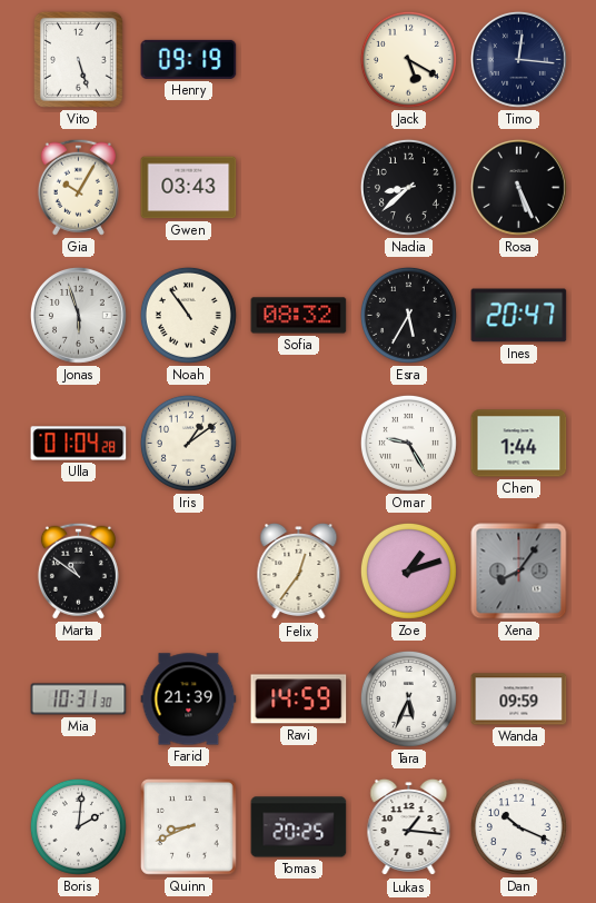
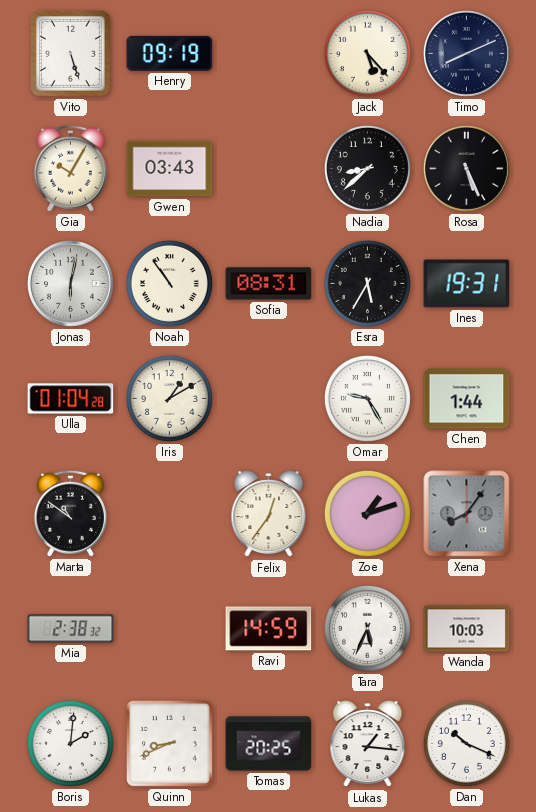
Jack: 5:20 -> 5:23
Timo: 12:16 -> 8:11
Jonas: 5:57 -> 6:02
Sofia: 08:32 -> 08:31
Ines: 20:47 -> 19:31
Iris: 1:09 -> 1:10
Mia: 10:31 -> 2:38
Farid: 21:39 -> none
Wanda: 09:59 -> 10:03
